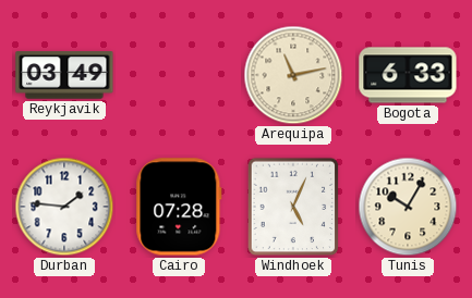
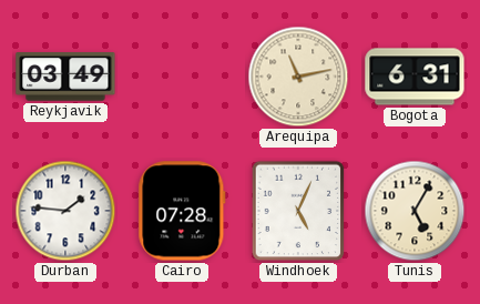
Bogota: 6:33 -> 6:31
Tunis: 10:05 -> 5:05
